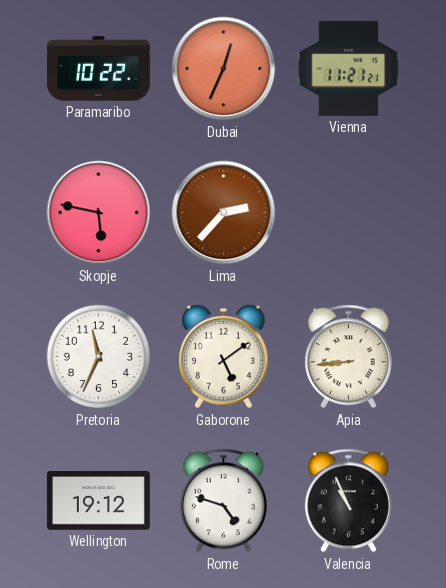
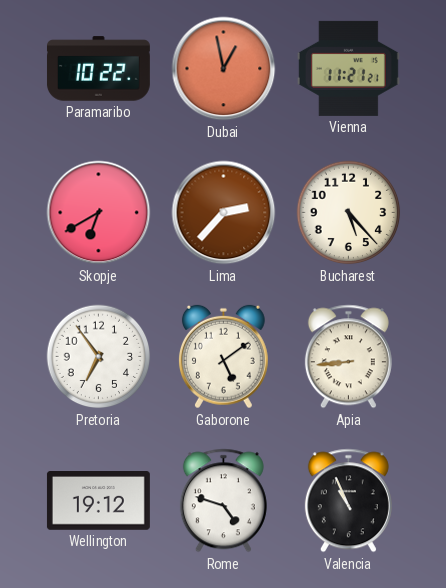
Dubai: 12:34 -> 12:58
Skopje: 5:47 -> 6:40
Bucharest: none -> 5:23
Pretoria: 11:34 -> 6:54
